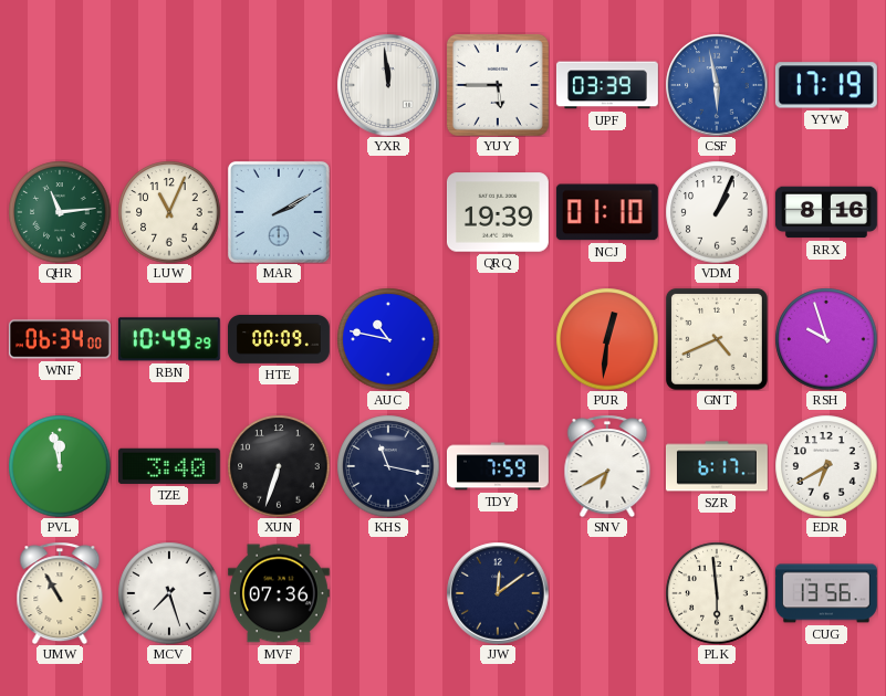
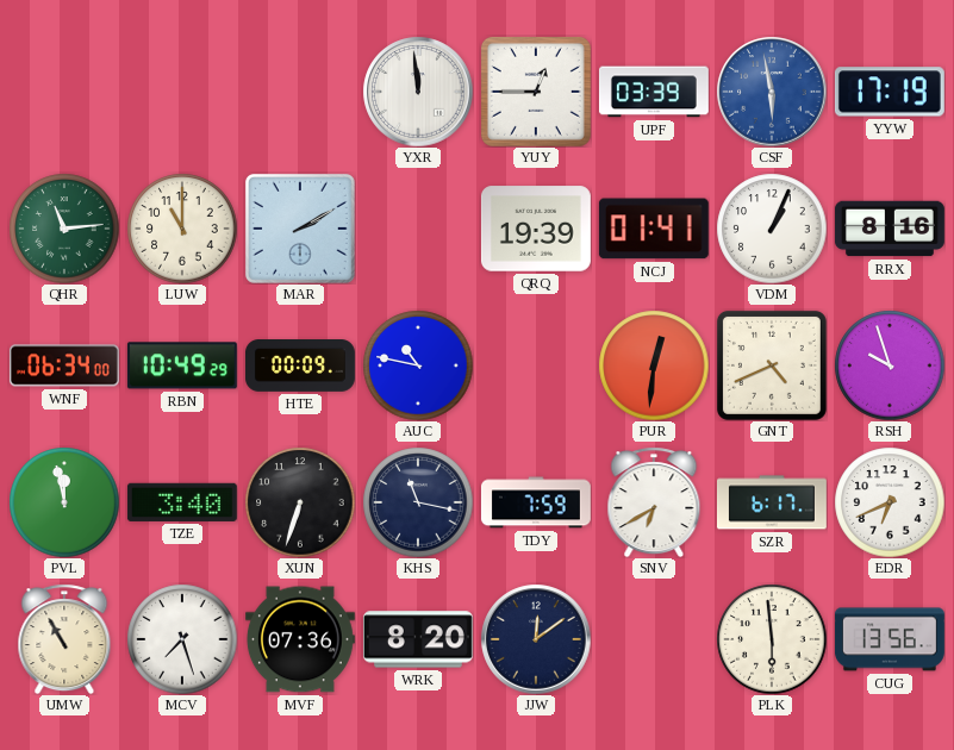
YUY: 5:45 -> 12:45
LUW: 11:04 -> 11:00
NCJ: 01:10 -> 01:41
EDR: 6:40 -> 6:41
WRK: none -> 8:20
